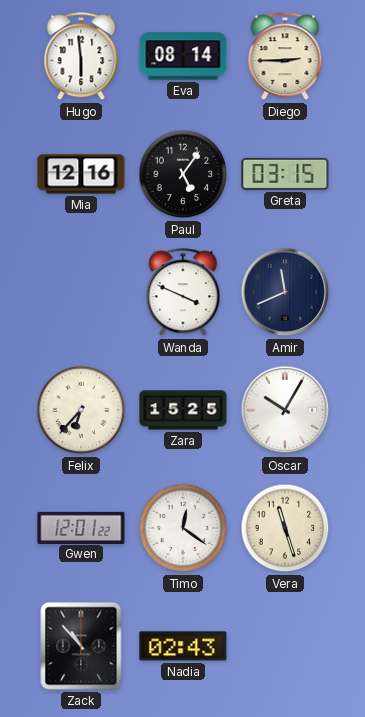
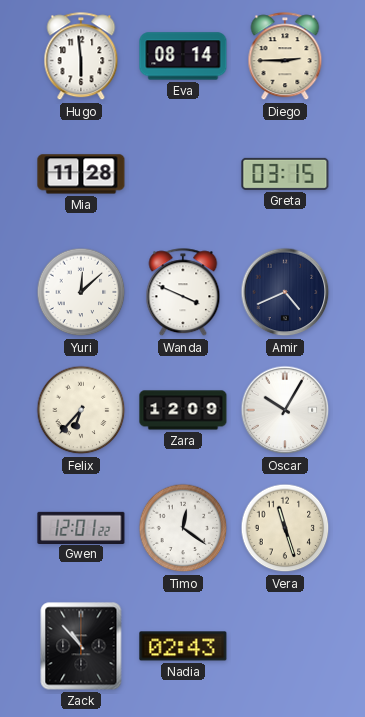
Mia: 12:16 -> 11:28
Paul: 5:06 -> none
Yuri: none -> 12:08
Amir: 11:41 -> 4:41
Zara: 15:25 -> 12:09
